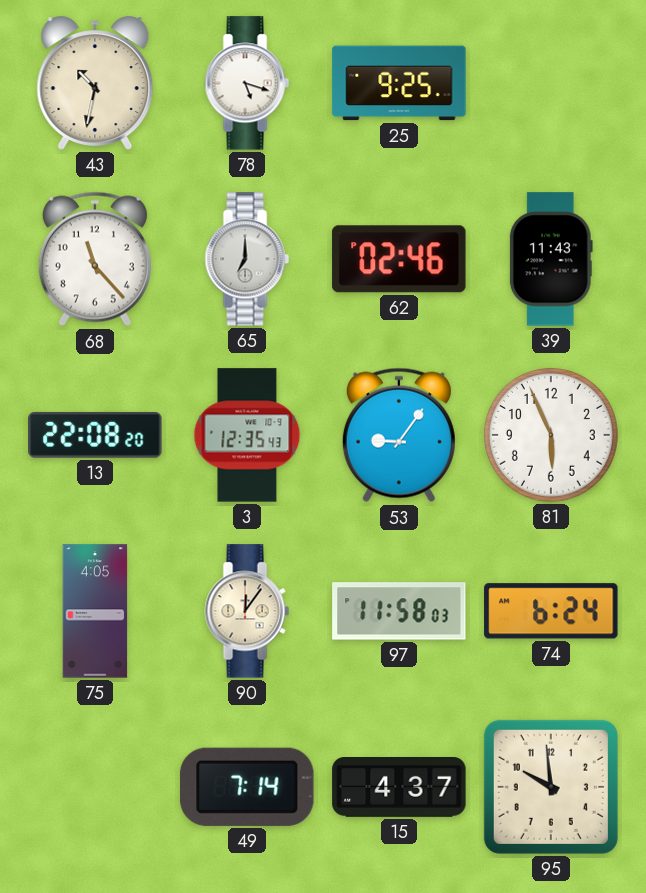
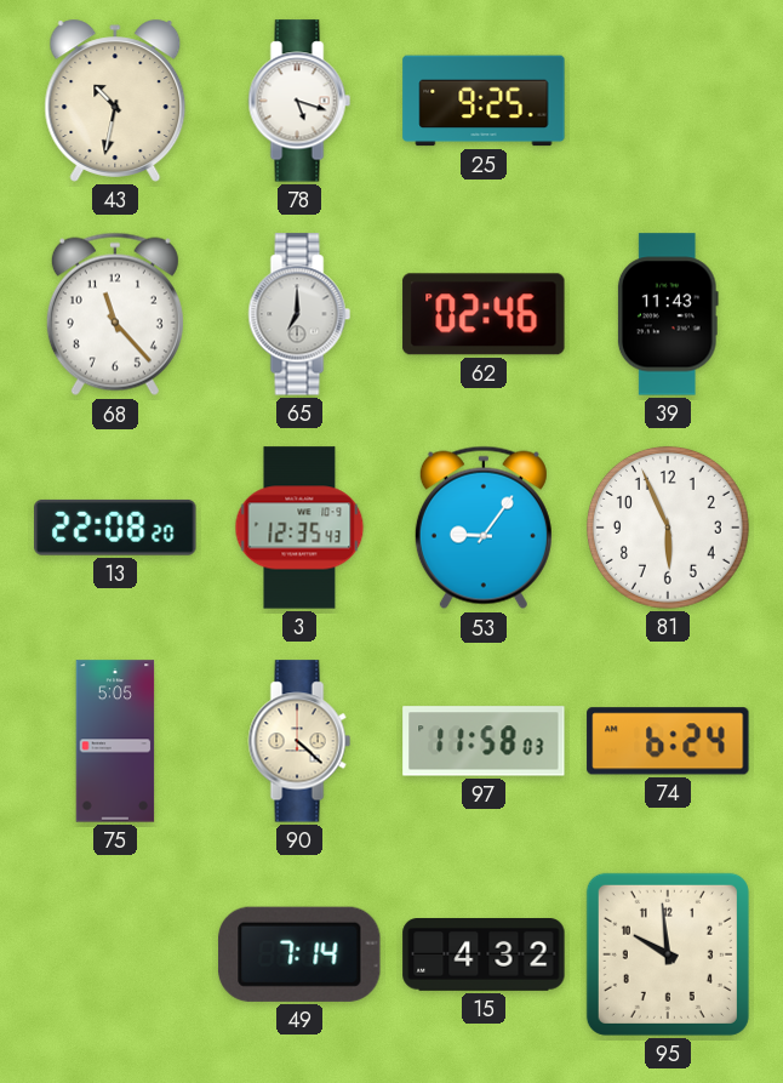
75: 4:05 -> 5:05
90: 12:06 -> 4:22
15: 4:37 -> 4:32
